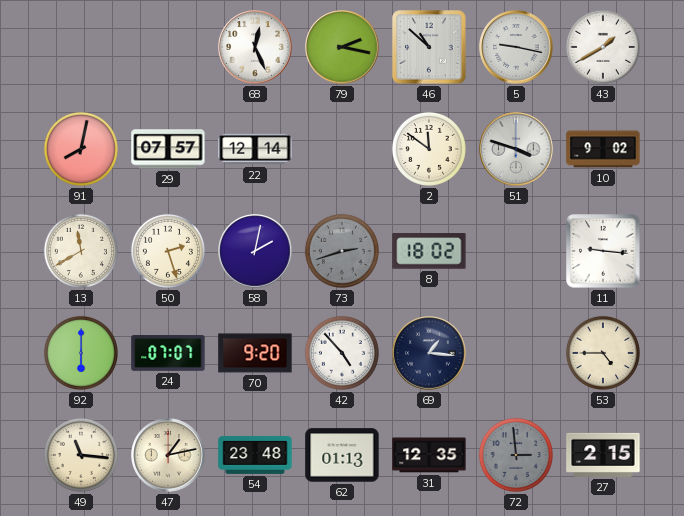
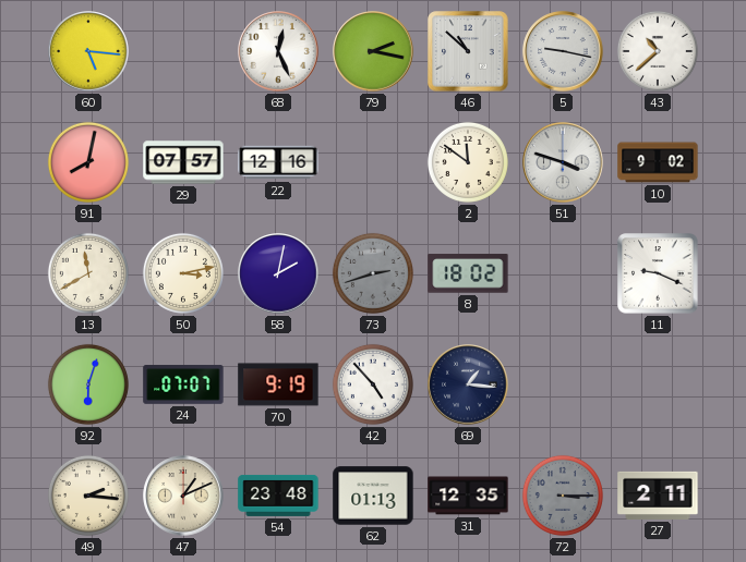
60: none -> 5:16
43: 1:40 -> 10:38
22: 12:14 -> 12:16
50: 2:27 -> 3:13
11: 9:16 -> 9:19
92: 6:00 -> 6:03
70: 9:20 -> 9:19
53: 4:45 -> none
49: 11:16 -> 2:16
47: 1:13 -> 1:11
72: 2:59 -> 3:15
27: 2:15 -> 2:11
